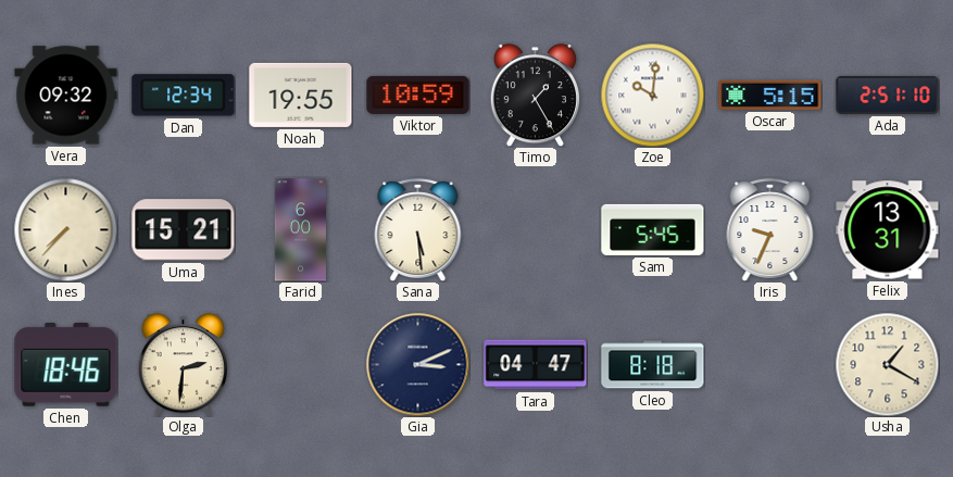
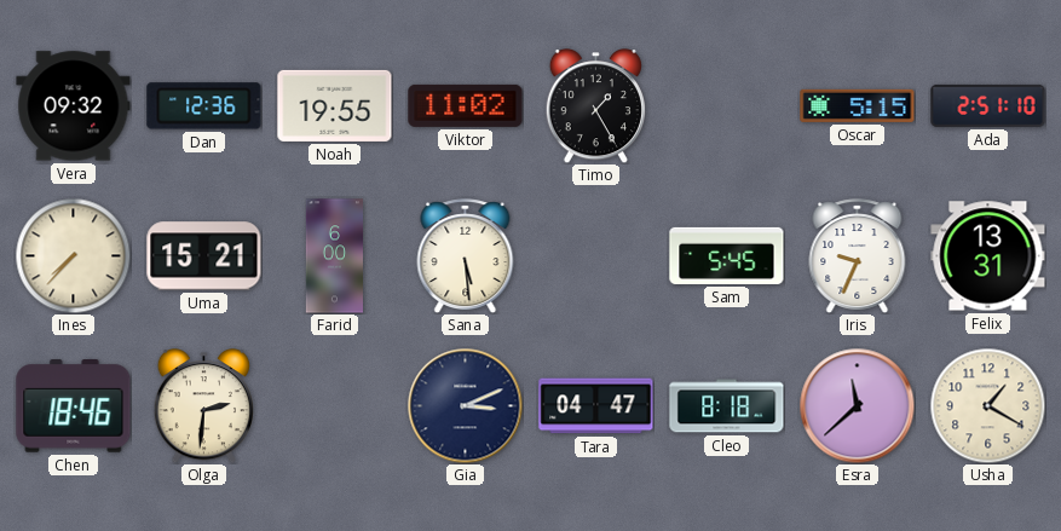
Dan: 12:34 -> 12:36
Viktor: 10:59 -> 11:02
Zoe: 10:01 -> none
Esra: none -> 11:38
